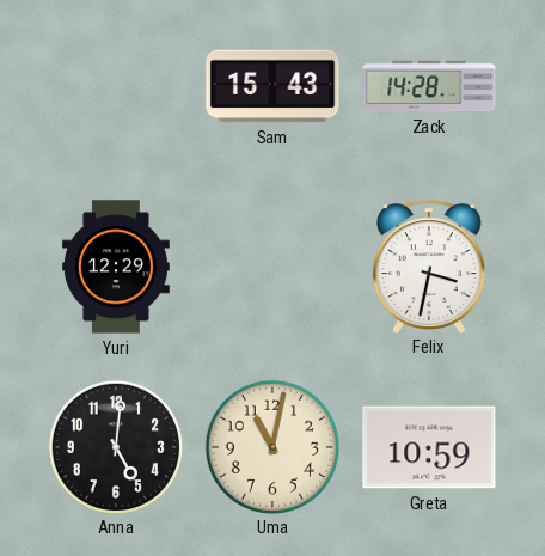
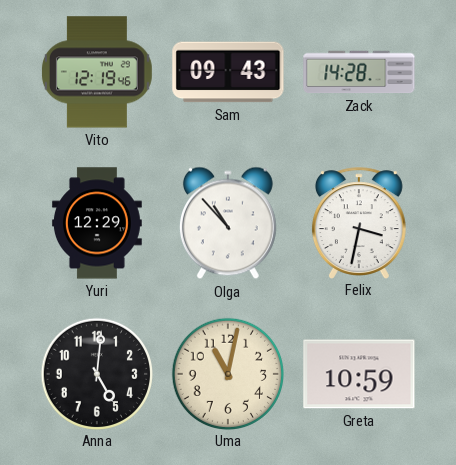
Vito: none -> 12:19
Sam: 15:43 -> 09:43
Olga: none -> 10:53
